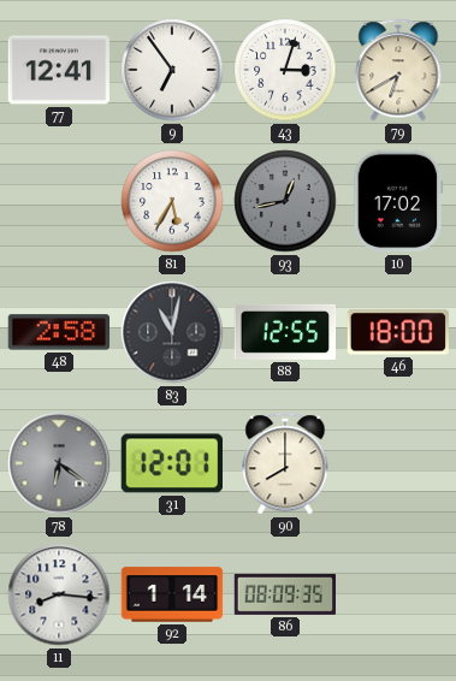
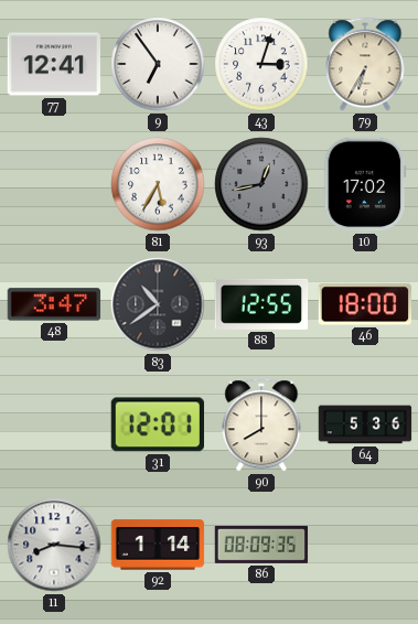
79: 6:40 -> 6:35
48: 2:58 -> 3:47
83: 11:02 -> 10:39
78: 6:21 -> none
64: none -> 5:36
